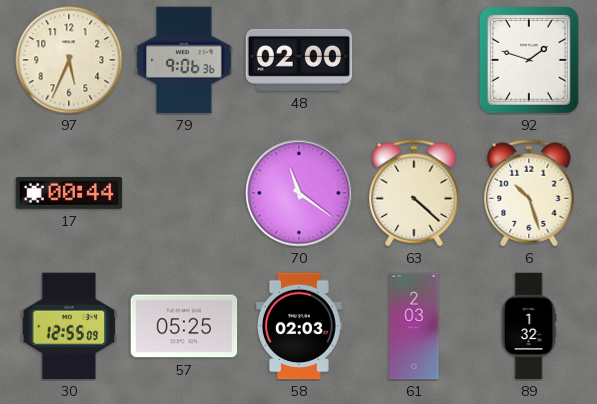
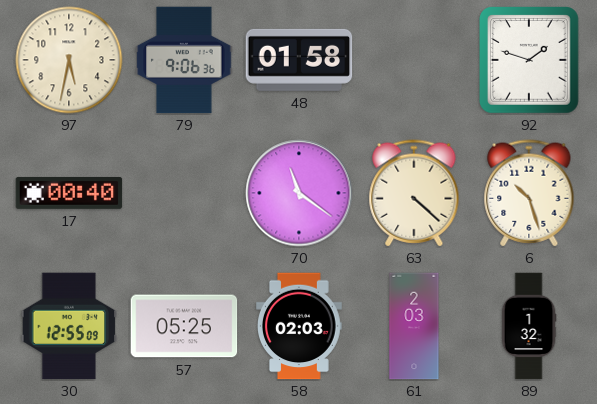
97: 5:34 -> 5:32
48: 02:00 -> 01:58
17: 00:44 -> 00:40
